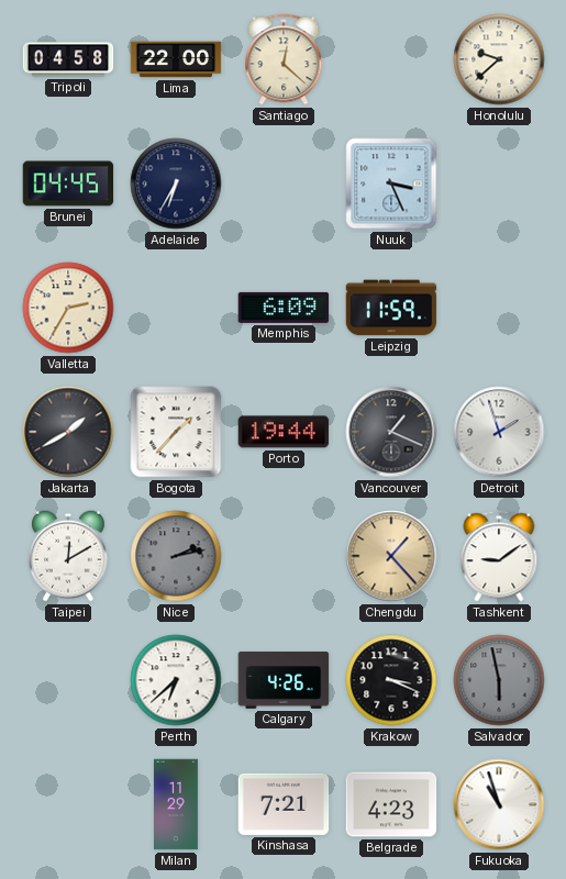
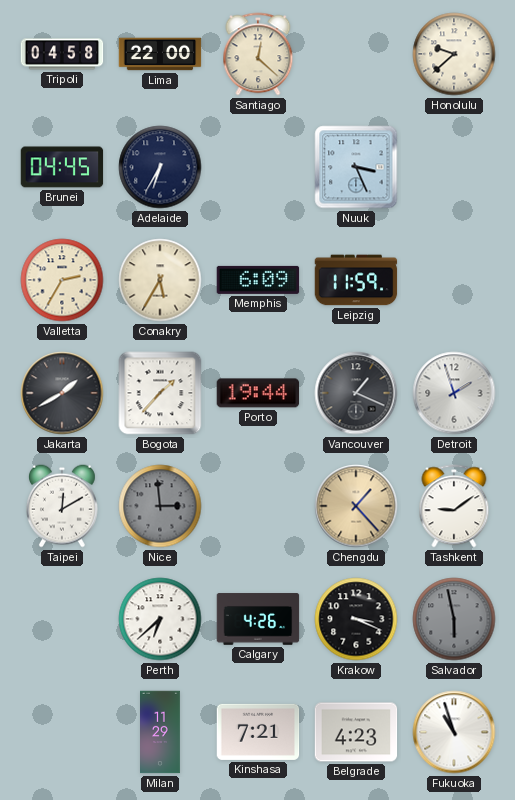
Conakry: none -> 5:35
Nice: 2:13 -> 2:59
